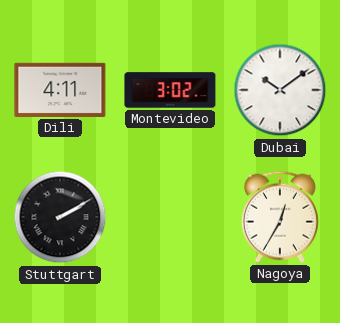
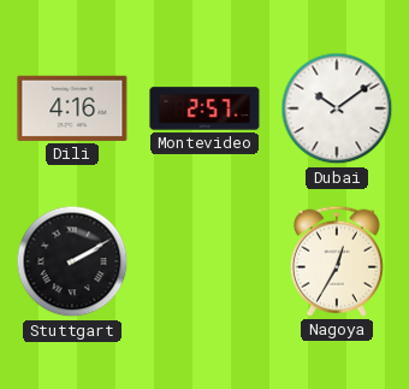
Dili: 4:11 -> 4:16
Montevideo: 3:02 -> 2:57
